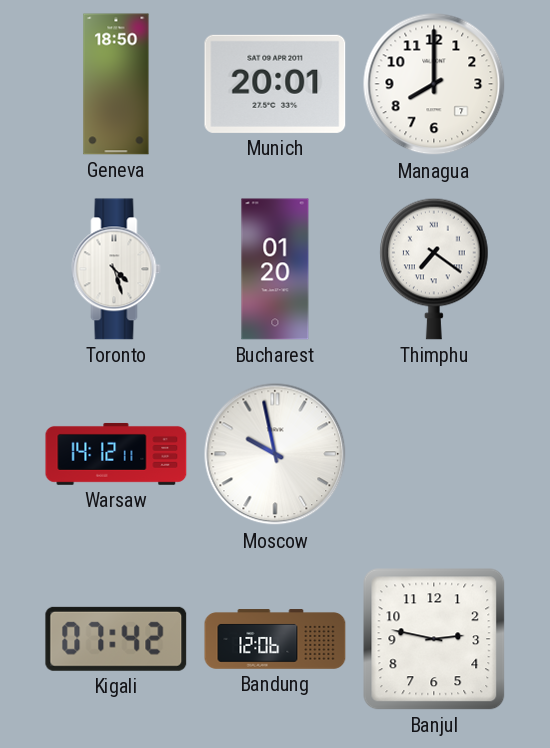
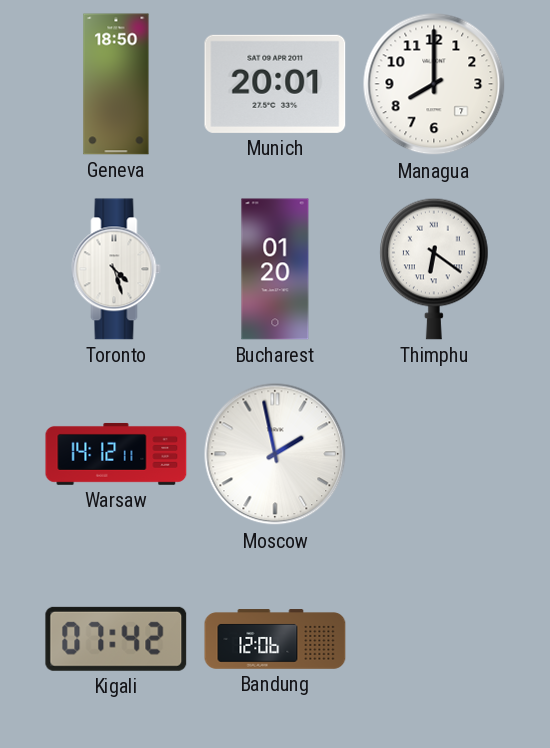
Thimphu: 7:21 -> 6:21
Moscow: 9:58 -> 1:58
Banjul: 2:47 -> none
